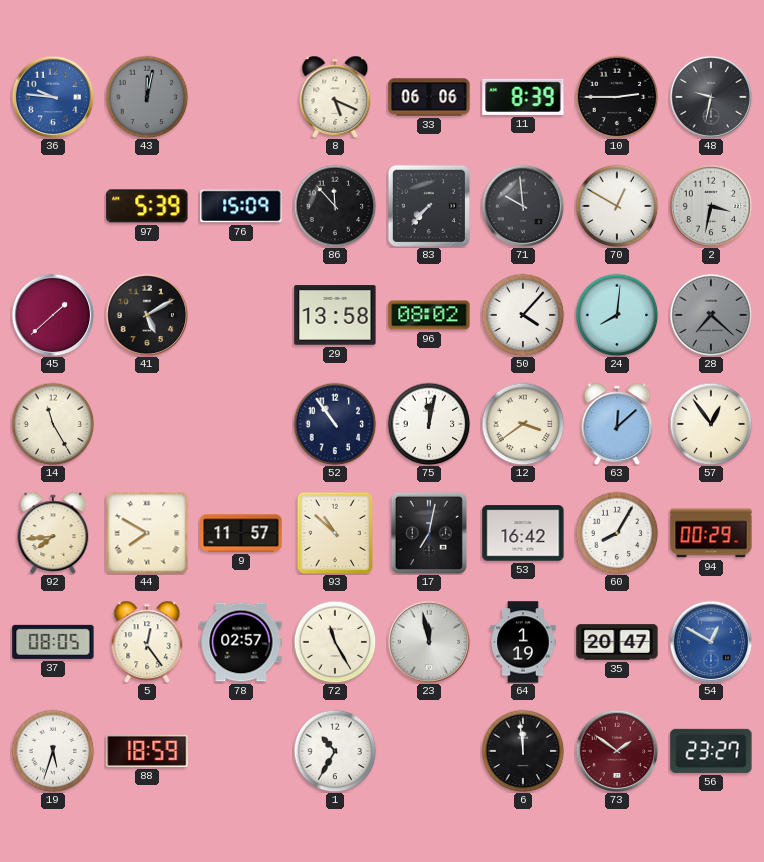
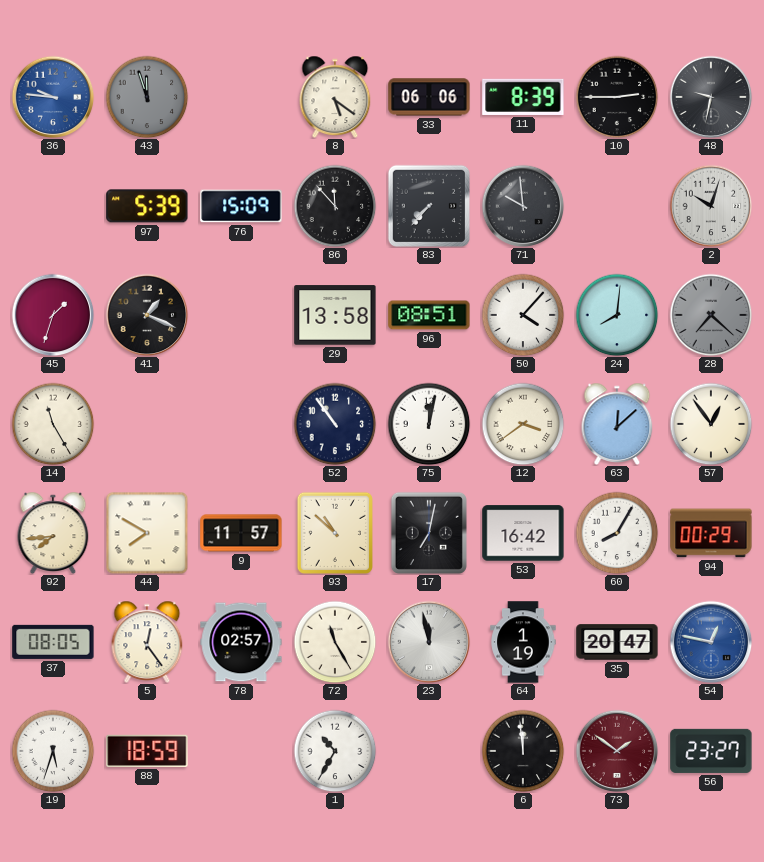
43: 12:02 -> 11:57
8: 5:19 -> 5:21
70: 12:50 -> none
2: 3:32 -> 10:03
45: 1:38 -> 1:33
41: 5:10 -> 1:19
96: 08:02 -> 08:51
54: 12:50 -> 12:47
